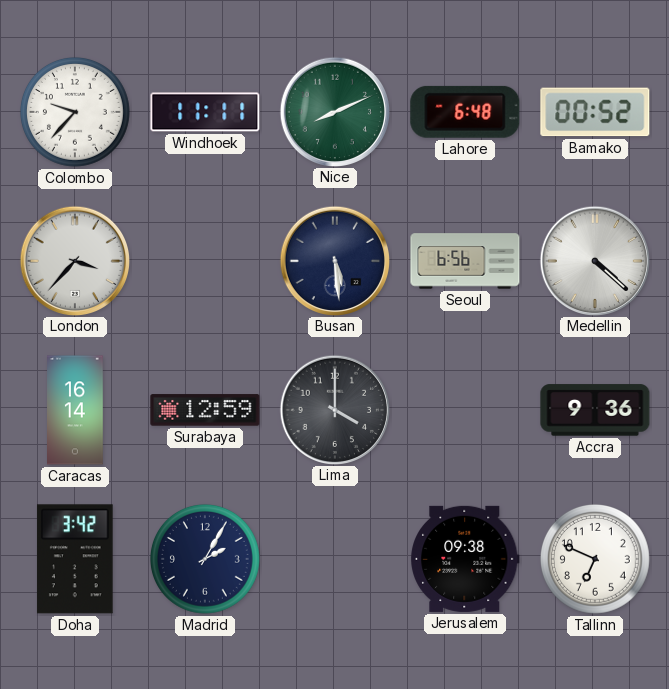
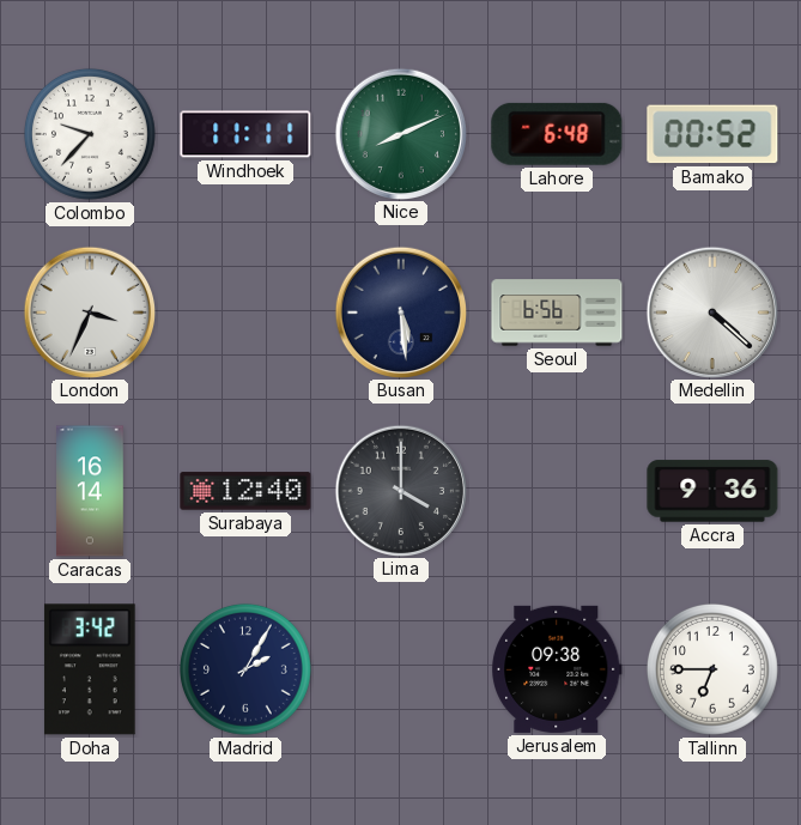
London: 3:37 -> 3:34
Surabaya: 12:59 -> 12:40
Tallinn: 6:49 -> 6:45
